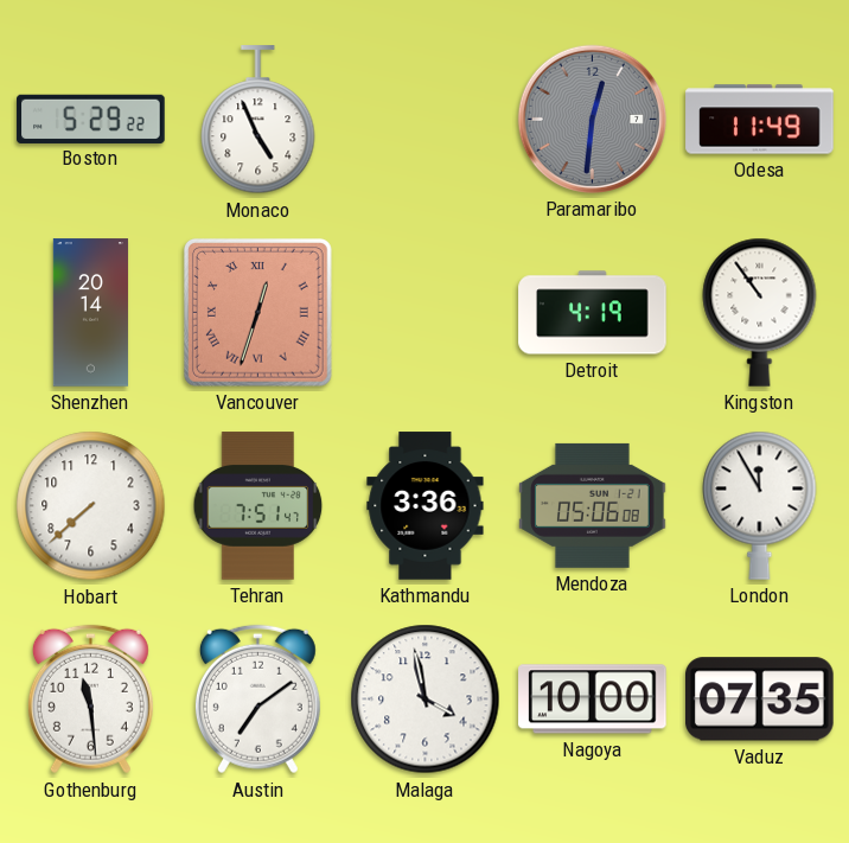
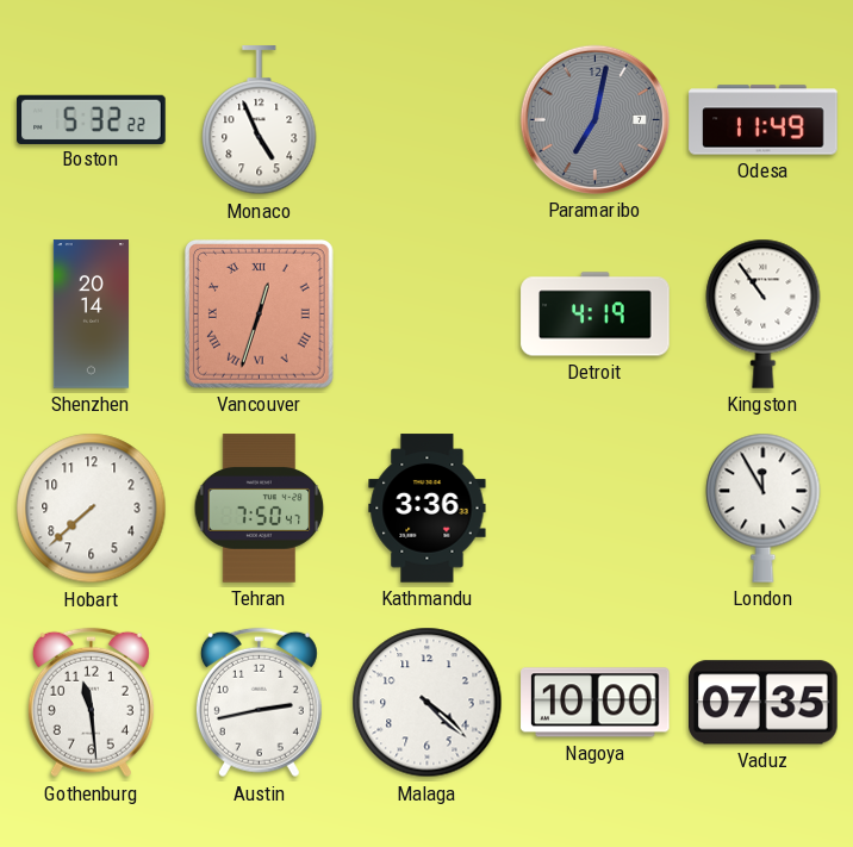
Boston: 5:29 -> 5:32
Paramaribo: 12:31 -> 7:02
Tehran: 7:51 -> 7:50
Mendoza: 05:06 -> none
Austin: 7:09 -> 2:43
Malaga: 3:58 -> 4:22
